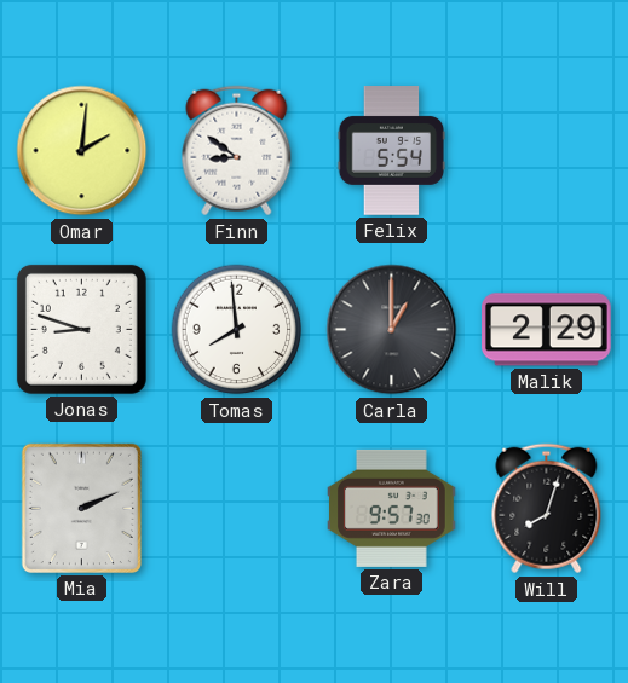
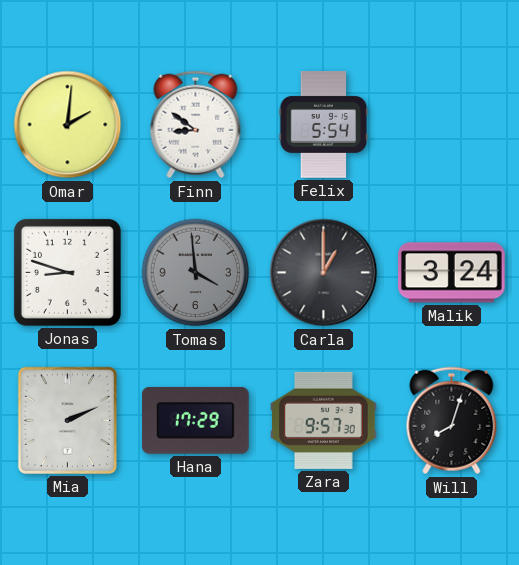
Tomas: 7:59 -> 3:59
Tomas dial: white -> grey
Malik: 2:29 -> 3:24
Hana: none -> 17:29
